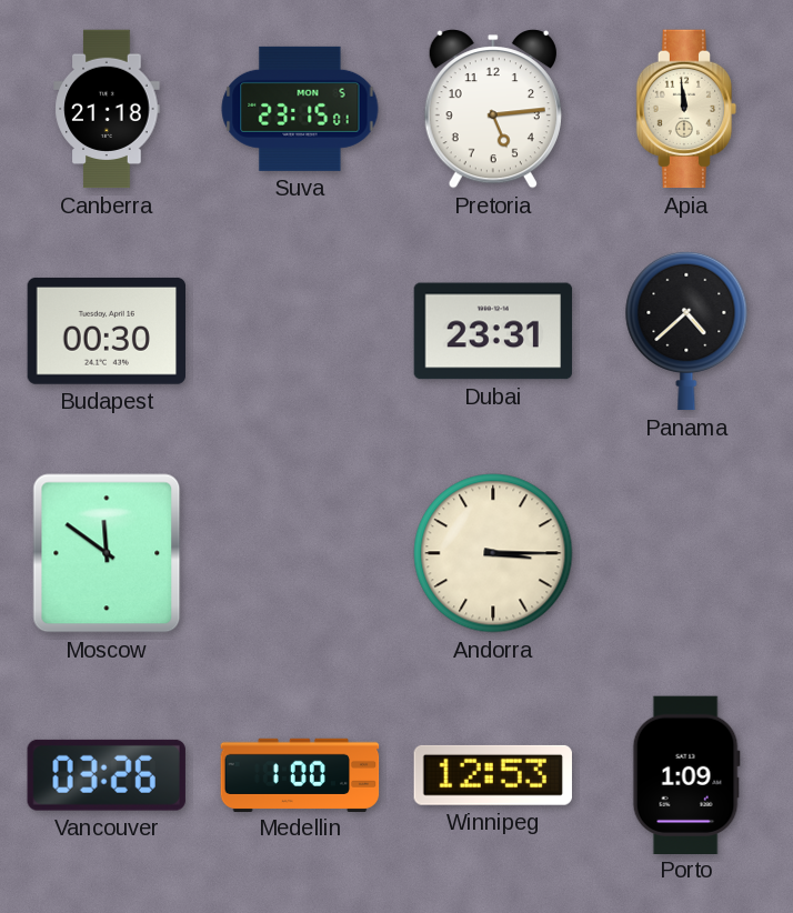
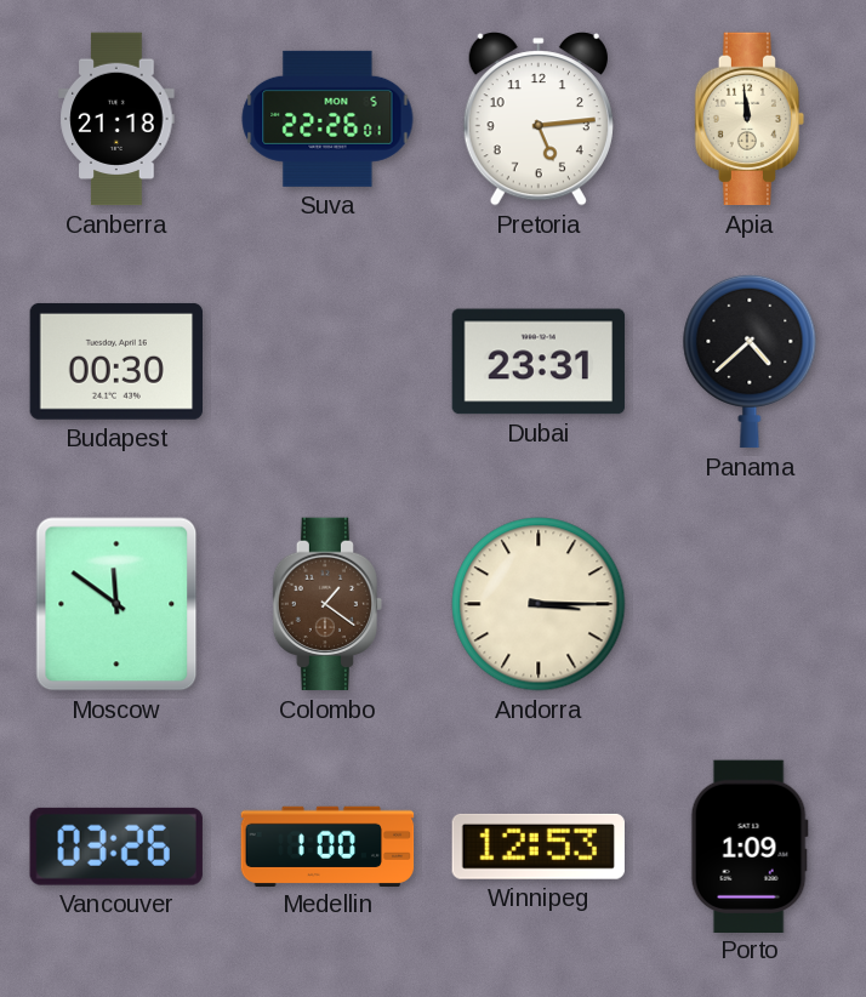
Suva: 23:15 -> 22:26
Colombo: none -> 1:21
